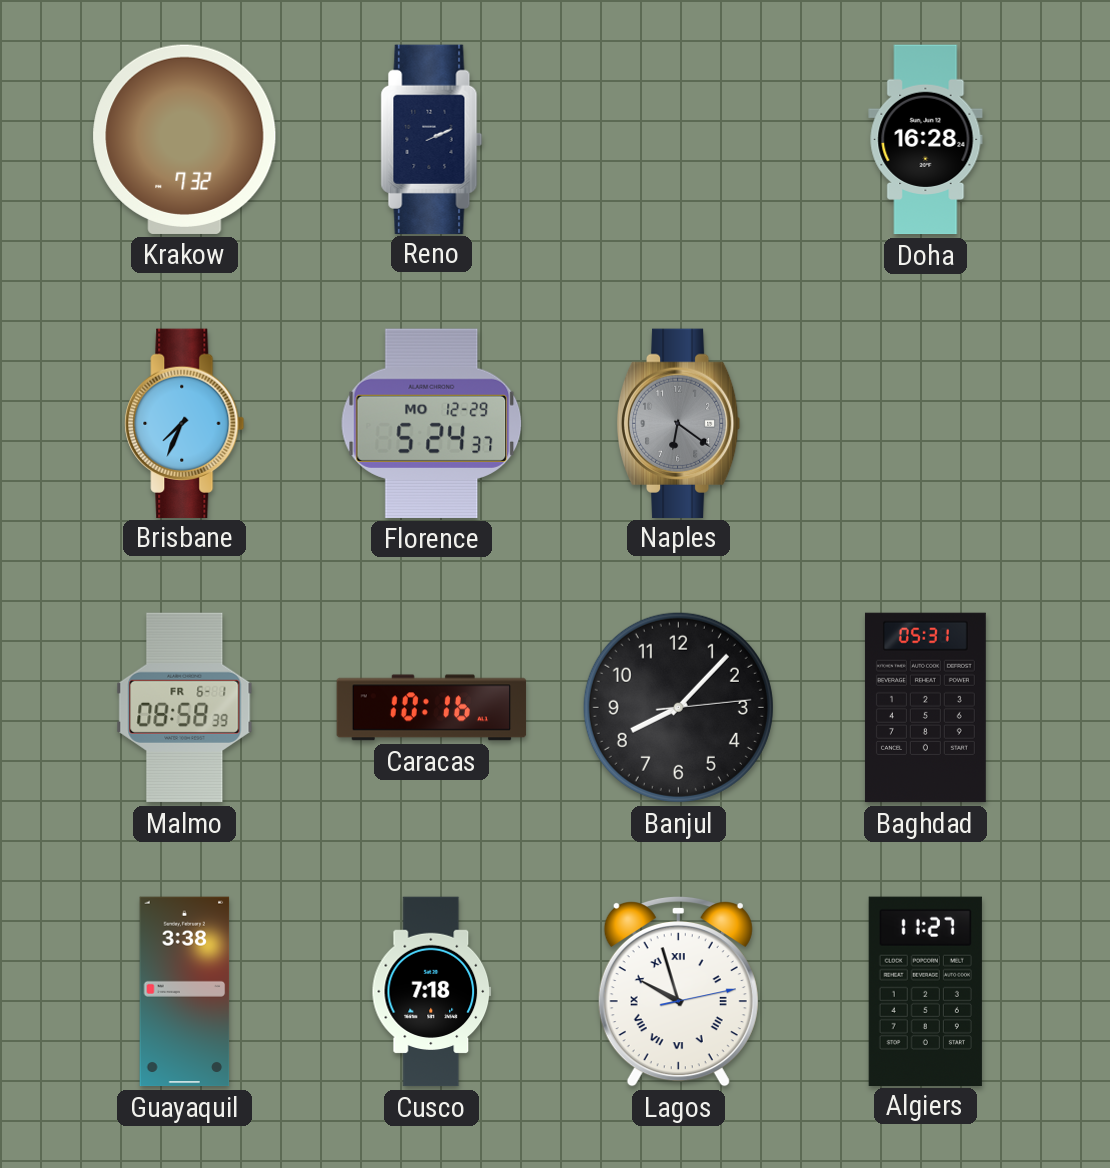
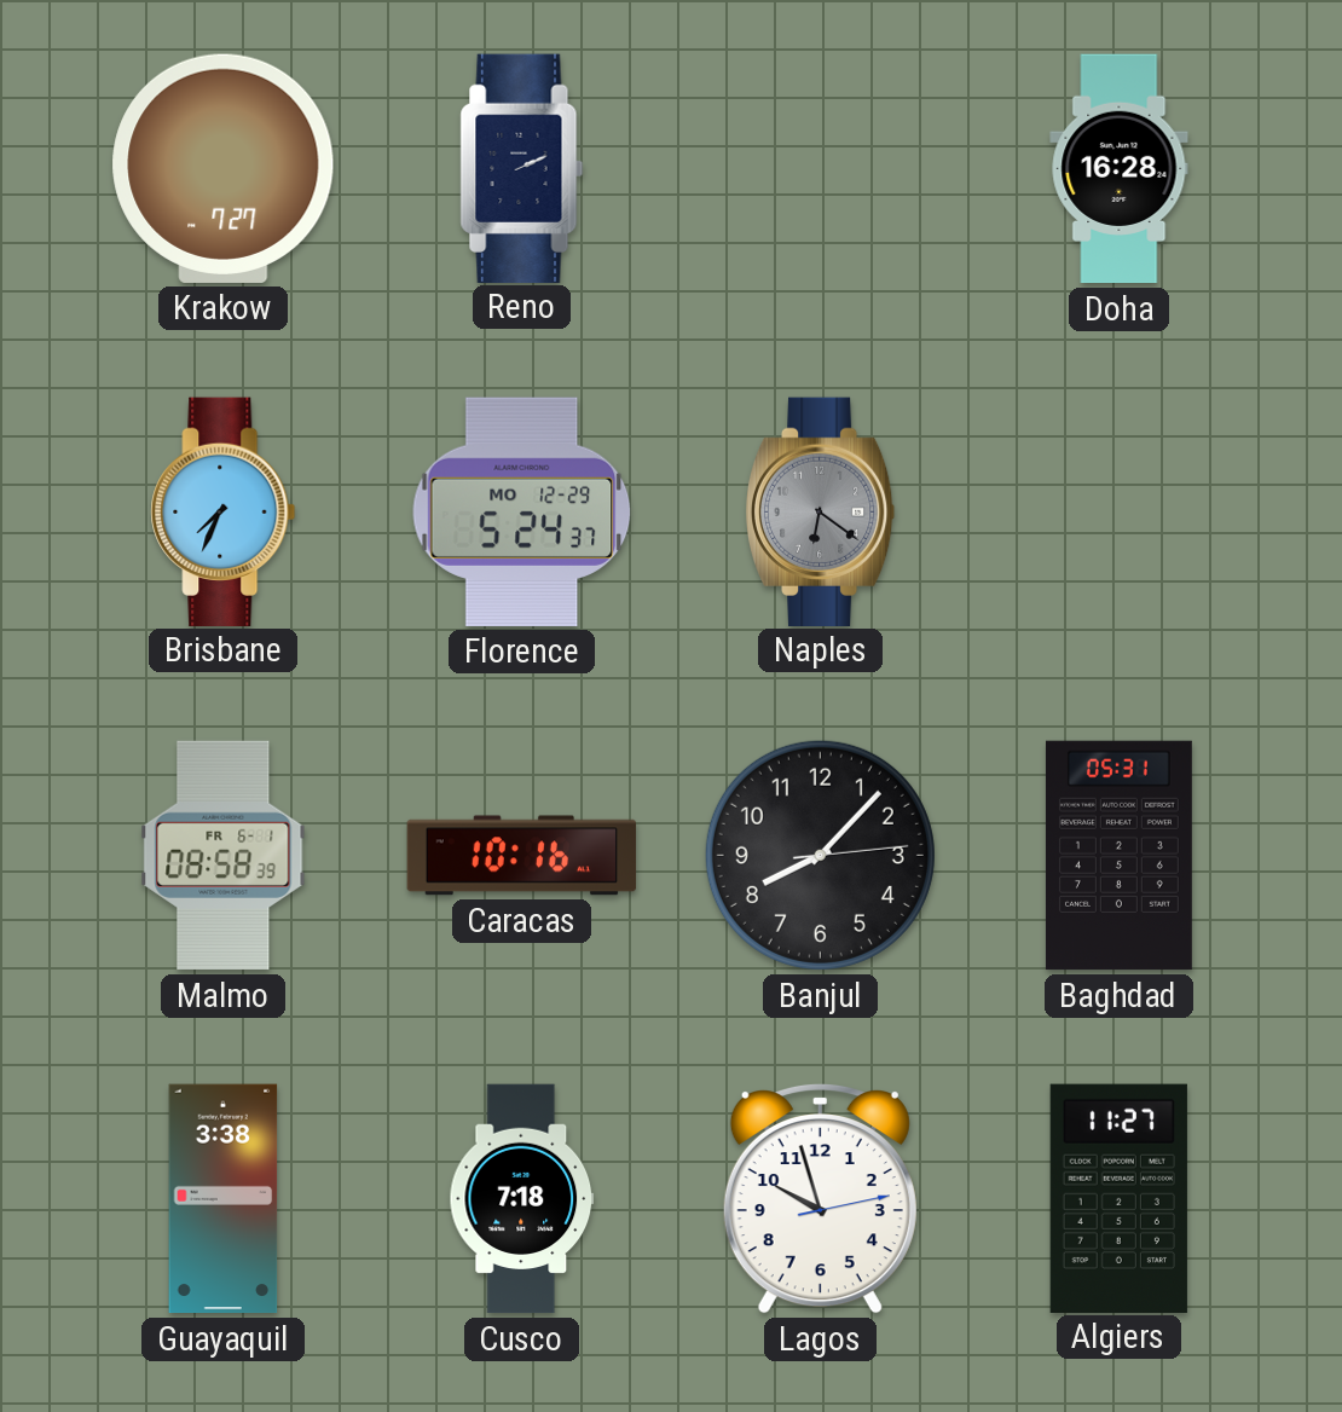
Krakow: 7:32 -> 7:27
Lagos numerals: Roman -> Arabic
